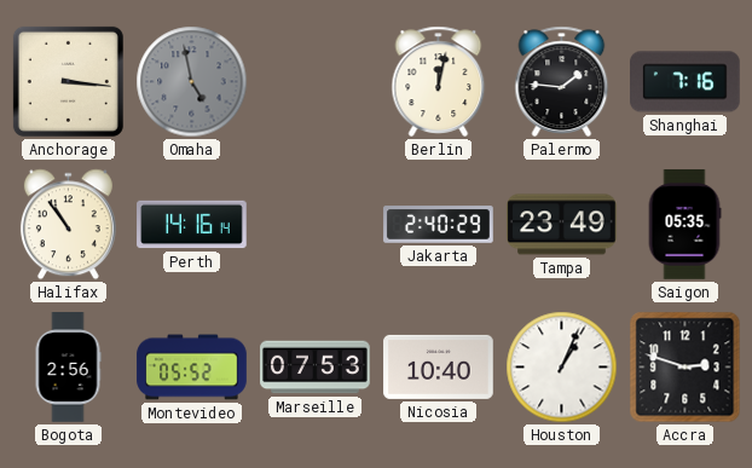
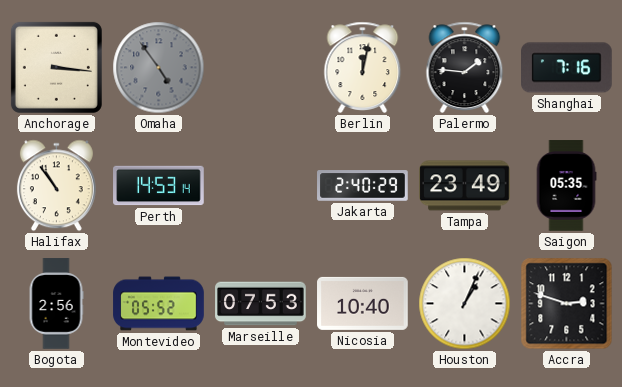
Omaha: 4:58 -> 4:54
Perth: 14:16 -> 14:53
